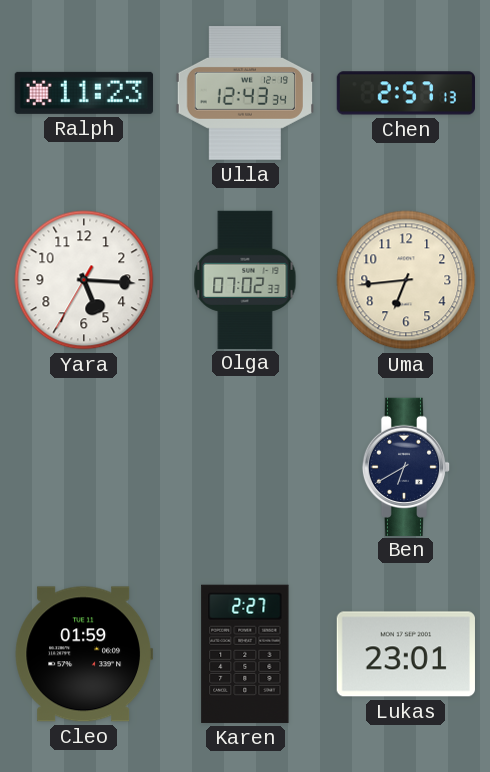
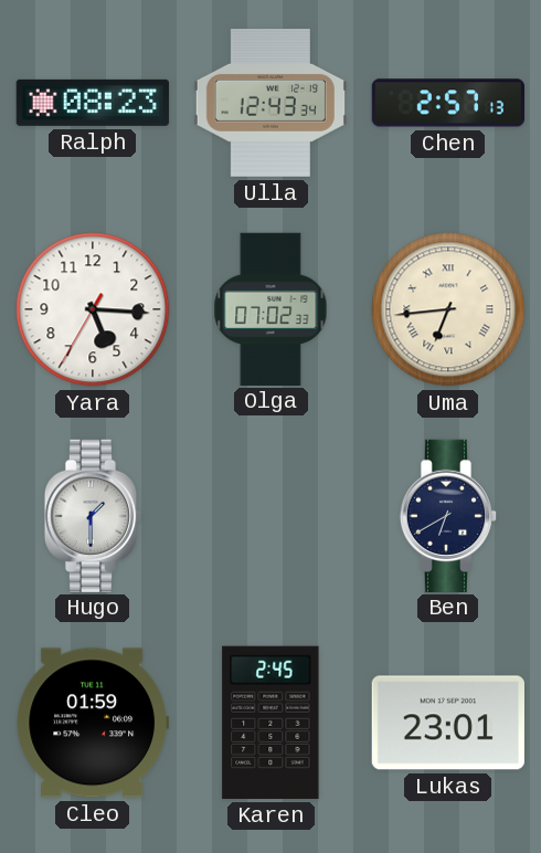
Ralph: 11:23 -> 08:23
Uma numerals: Arabic -> Roman
Hugo: none -> 1:30
Karen: 2:27 -> 2:45
